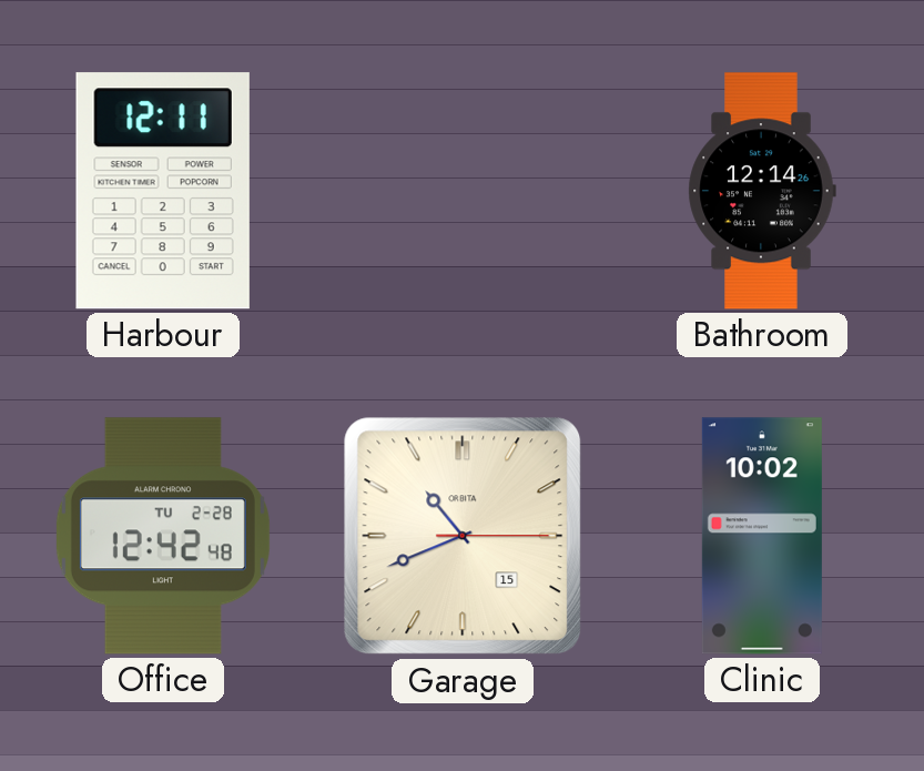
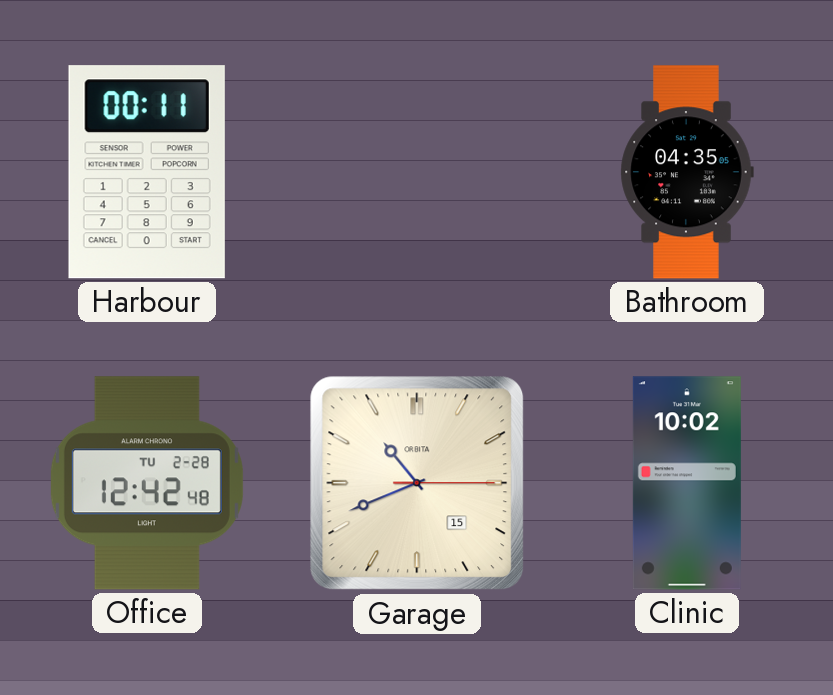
Harbour: 12:11 -> 00:11
Bathroom: 12:14 -> 04:35
